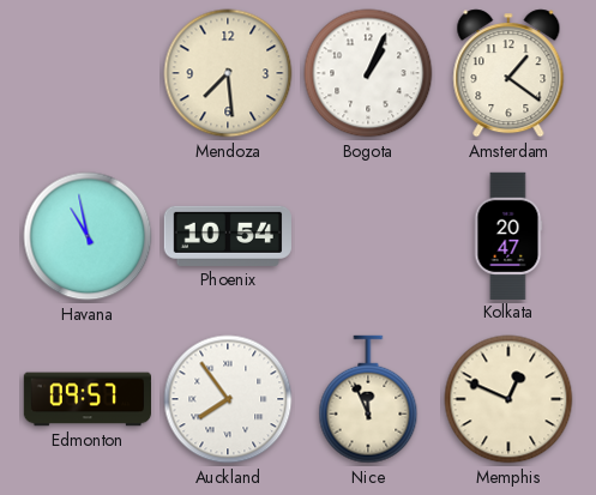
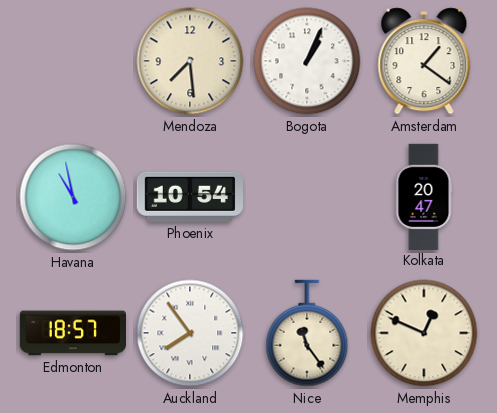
Edmonton: 09:57 -> 18:57
Nice: 11:56 -> 11:24
